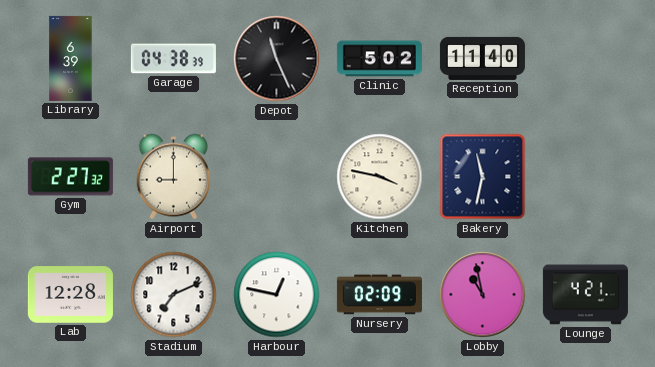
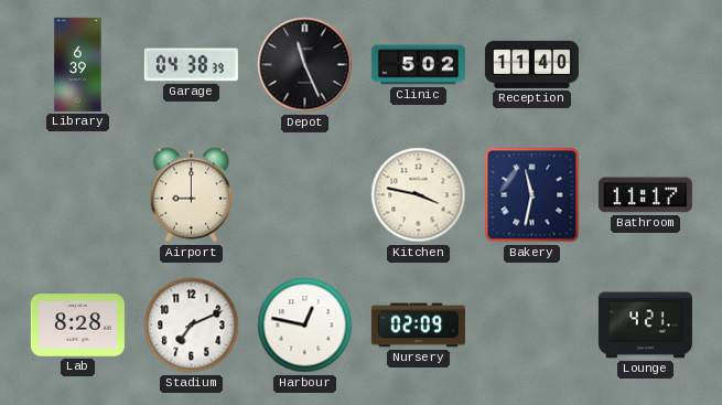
Gym: 2:27 -> none
Bathroom: none -> 11:17
Lab: 12:28 -> 8:28
Lobby: 10:58 -> none
